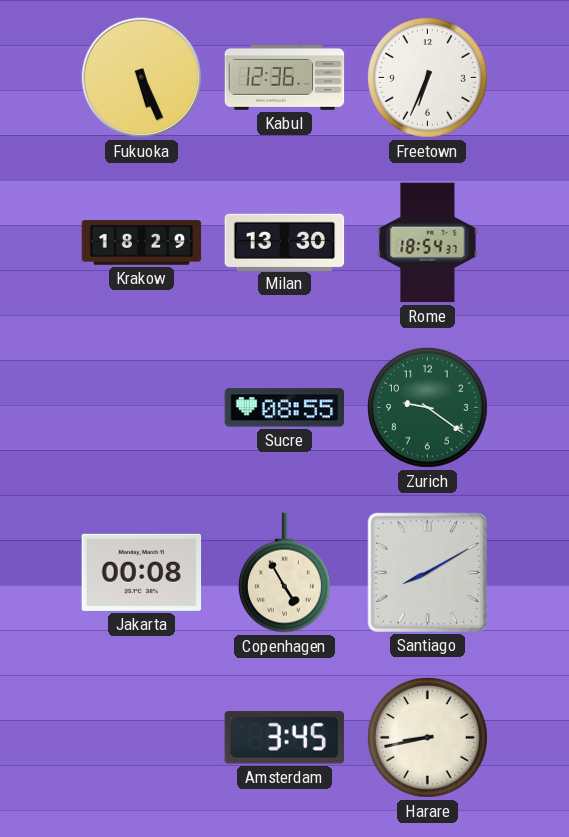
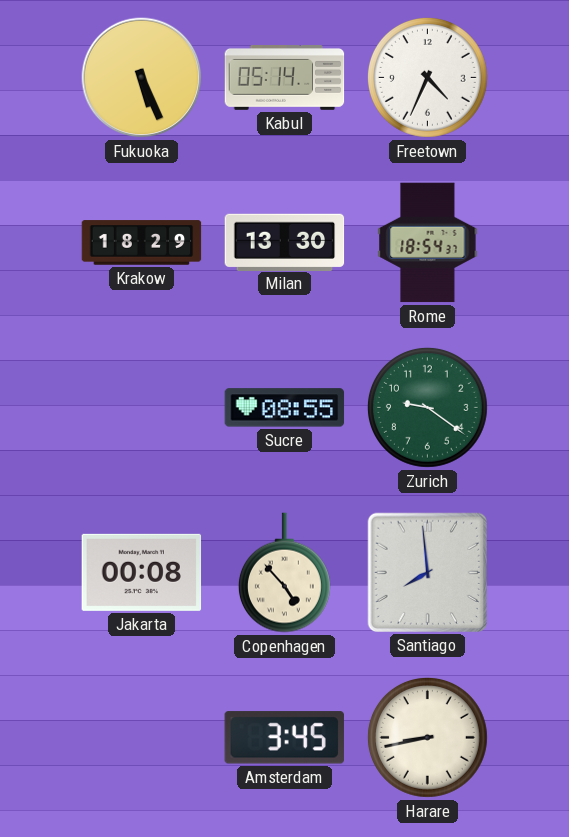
Kabul: 12:36 -> 05:14
Freetown: 6:34 -> 4:34
Copenhagen: 4:55 -> 4:53
Santiago: 8:10 -> 7:59
